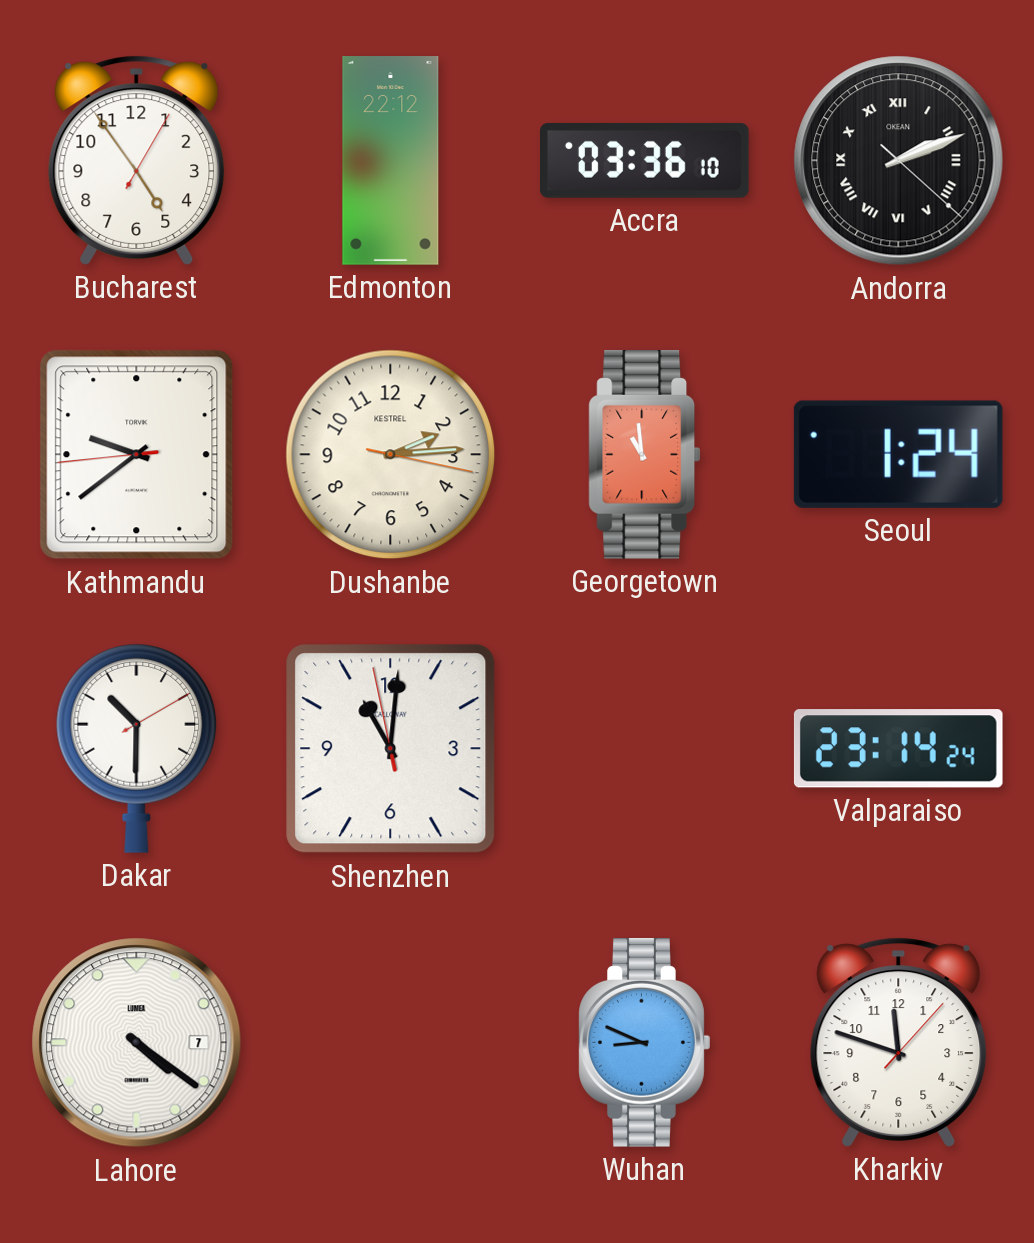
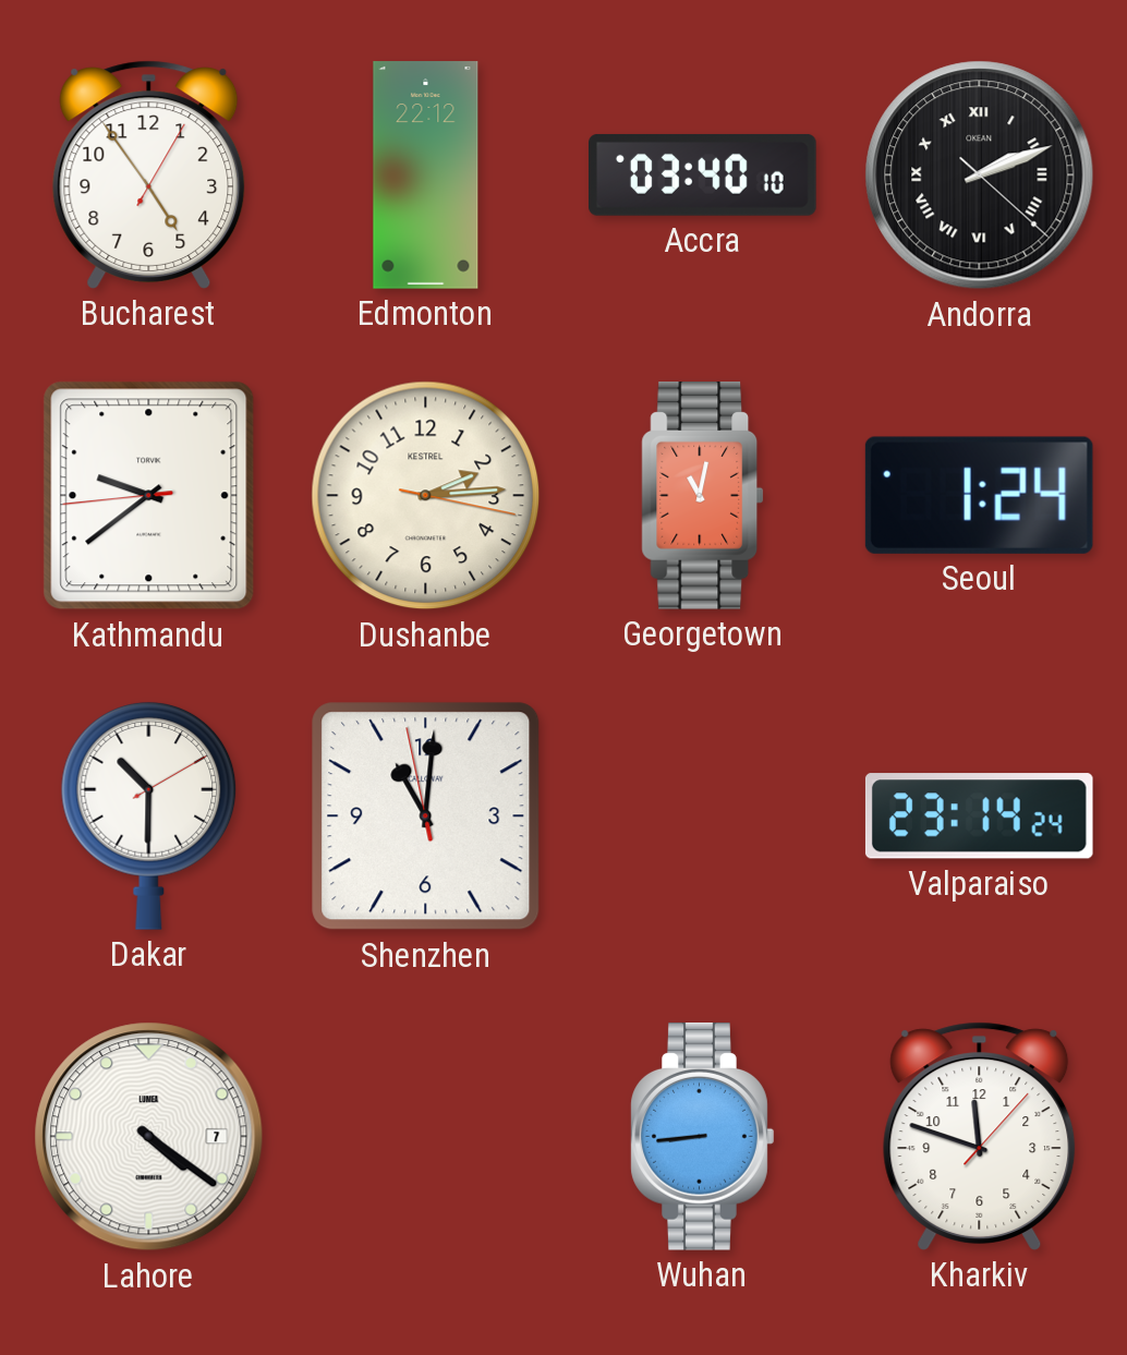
Accra: 03:36 -> 03:40
Georgetown: 10:59 -> 11:02
Wuhan: 8:49 -> 8:44
